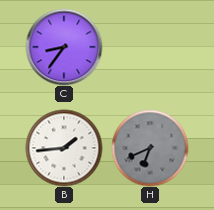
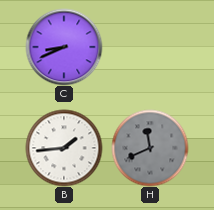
C: 8:36 -> 8:41
H: 6:41 -> 11:41
